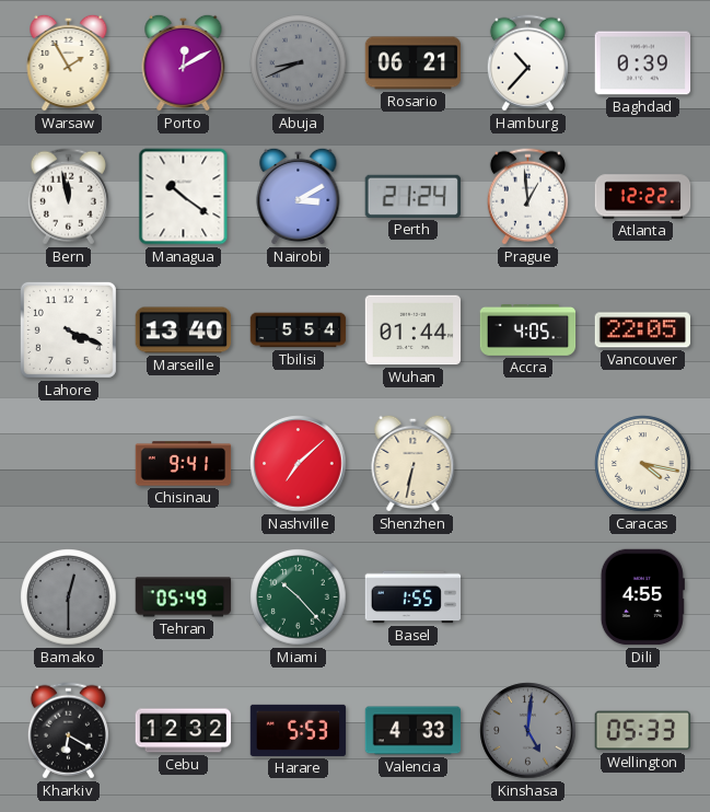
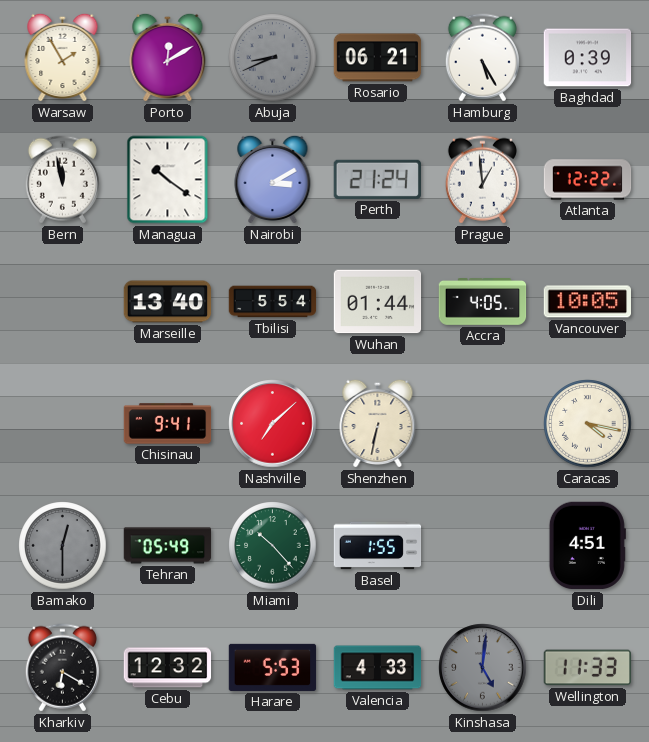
Hamburg: 10:37 -> 5:25
Lahore: 4:19 -> none
Vancouver: 22:05 -> 10:05
Dili: 4:55 -> 4:51
Wellington: 05:33 -> 11:33
